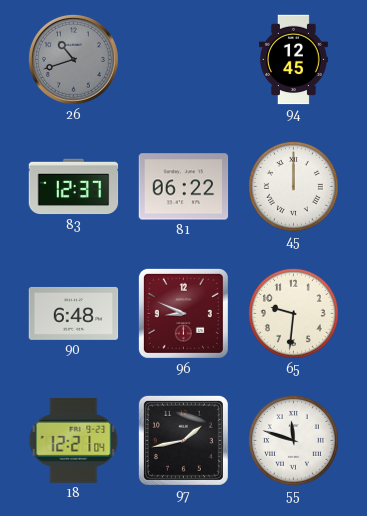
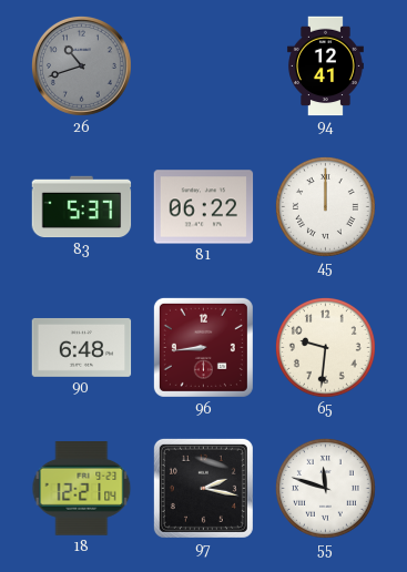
94: 12:45 -> 12:41
83: 12:37 -> 5:37
96: 8:49 -> 8:44
97: 1:43 -> 2:17
